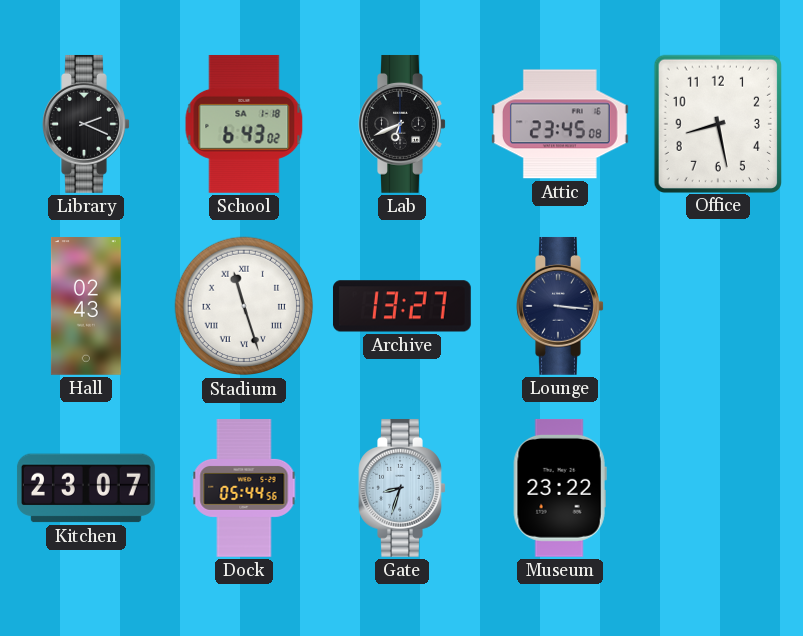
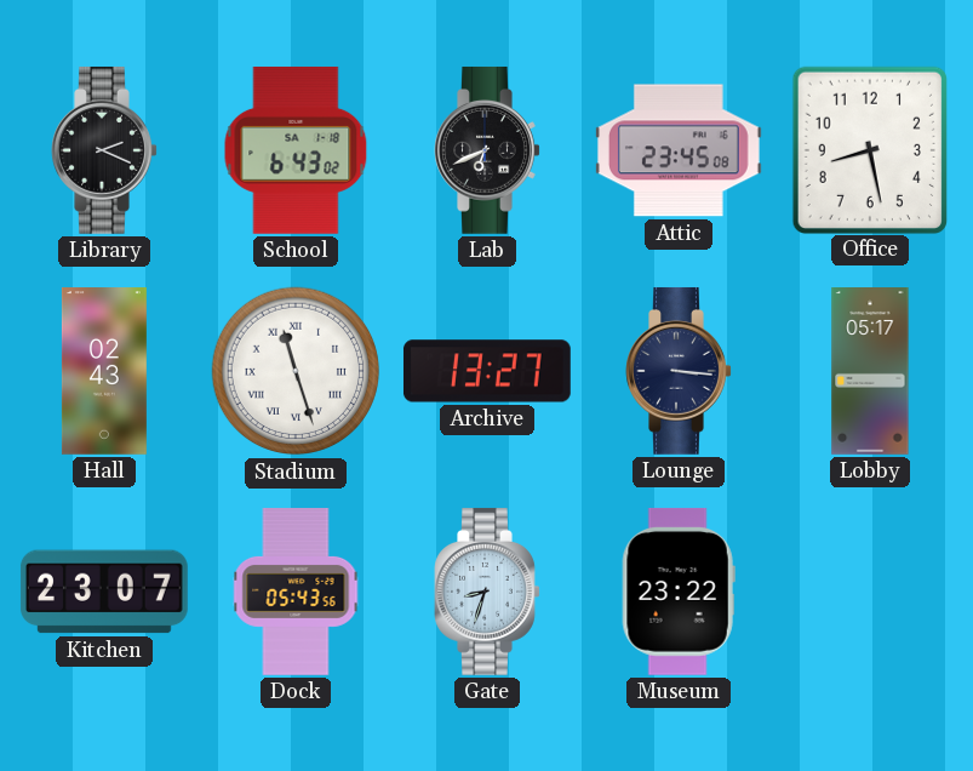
Lobby: none -> 05:17
Dock: 05:44 -> 05:43
